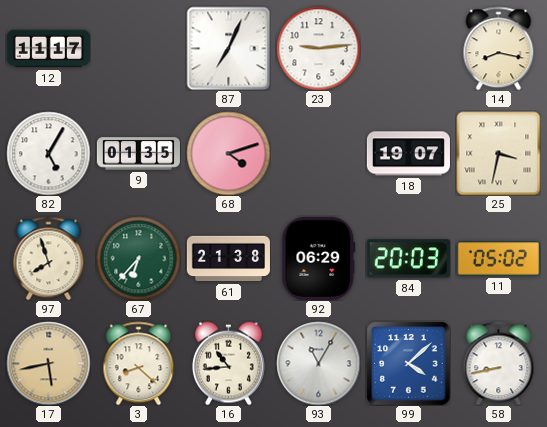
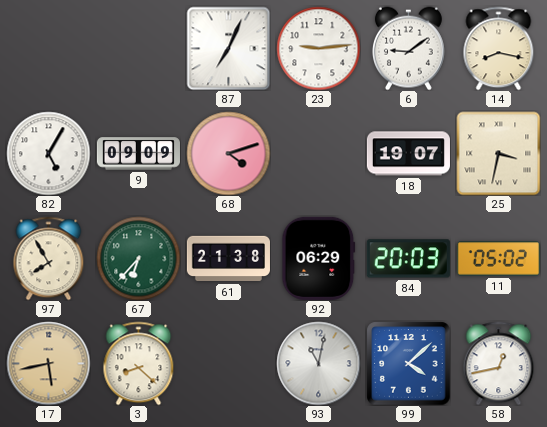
12: 11:17 -> none
6: none -> 9:09
9: 01:35 -> 09:09
97: 7:57 -> 7:55
16: 10:44 -> none
93: 11:05 -> 11:02
58: 8:43 -> 12:43
